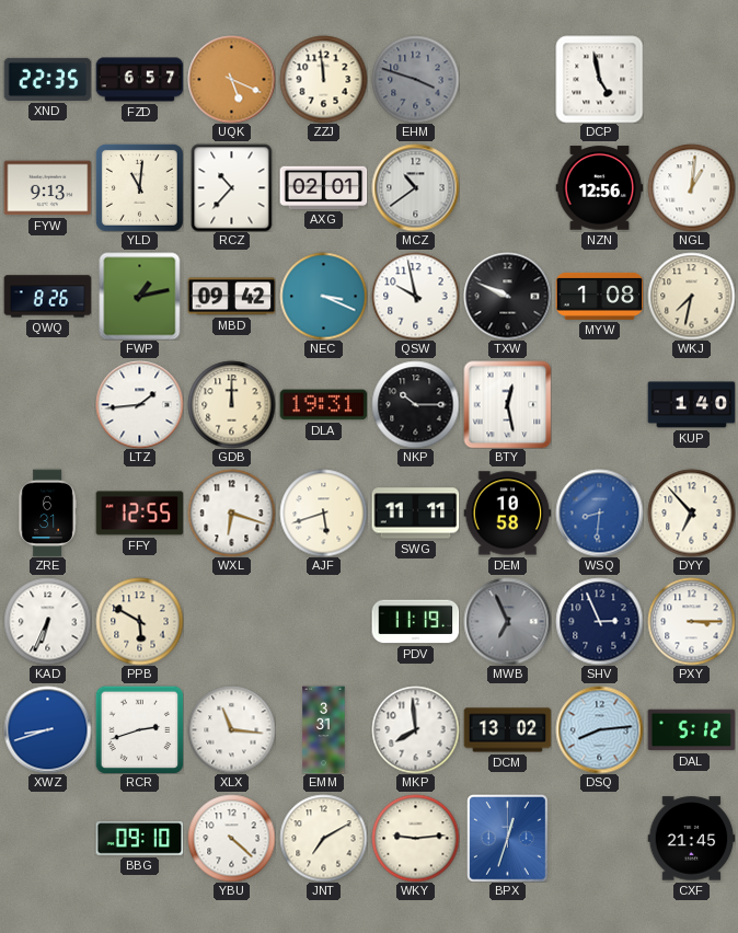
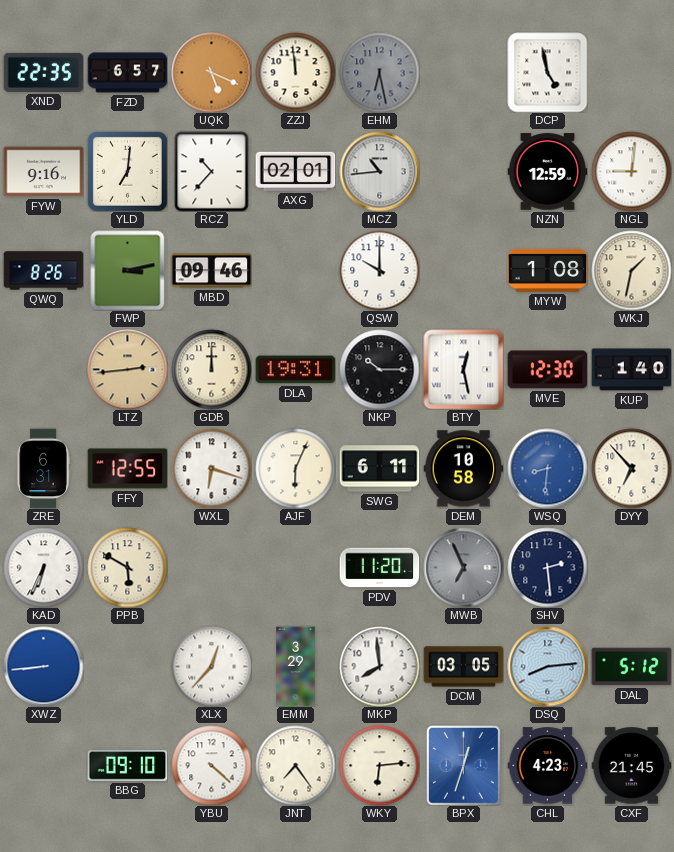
EHM: 3:48 -> 6:28
FYW: 9:13 -> 9:16
YLD: 11:01 -> 7:01
MCZ: 10:39 -> 10:44
NZN: 12:56 -> 12:59
NGL: 1:01 -> 9:01
FWP: 1:13 -> 3:13
MBD: 09:42 -> 09:46
NEC: 3:19 -> none
QSW: 9:58 -> 10:00
TXW: 9:49 -> none
WKJ: 7:32 -> 1:32
LTZ: 1:44 -> 2:44
LTZ dial: white -> champagne
MVE: none -> 12:30
AJF: 5:42 -> 6:04
SWG: 11:11 -> 6:11
PDV: 11:19 -> 11:20
SHV: 2:56 -> 2:29
PXY: 3:15 -> none
XWZ: 8:42 -> 8:44
RCR: 2:42 -> none
XLX: 11:16 -> 12:37
EMM: 3:31 -> 3:29
DCM: 13:02 -> 03:05
JNT: 7:10 -> 7:24
WKY: 9:14 -> 6:14
CHL: none -> 4:23
